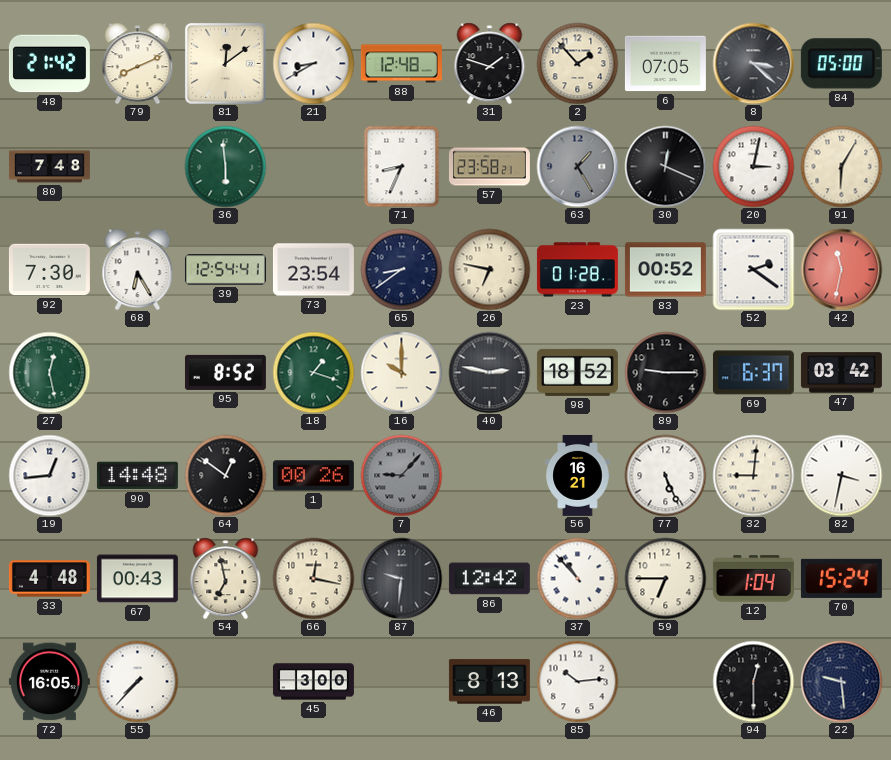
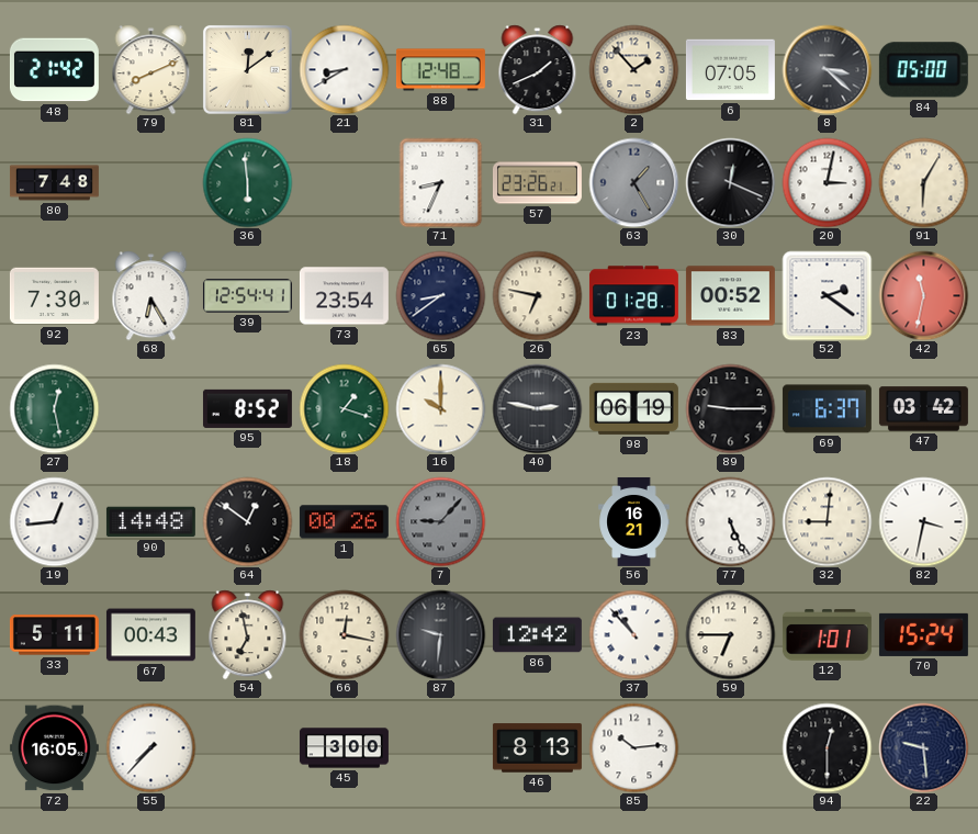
31: 1:48 -> 1:41
57: 23:58 -> 23:26
98: 18:52 -> 06:19
33: 4:48 -> 5:11
12: 1:04 -> 1:01
